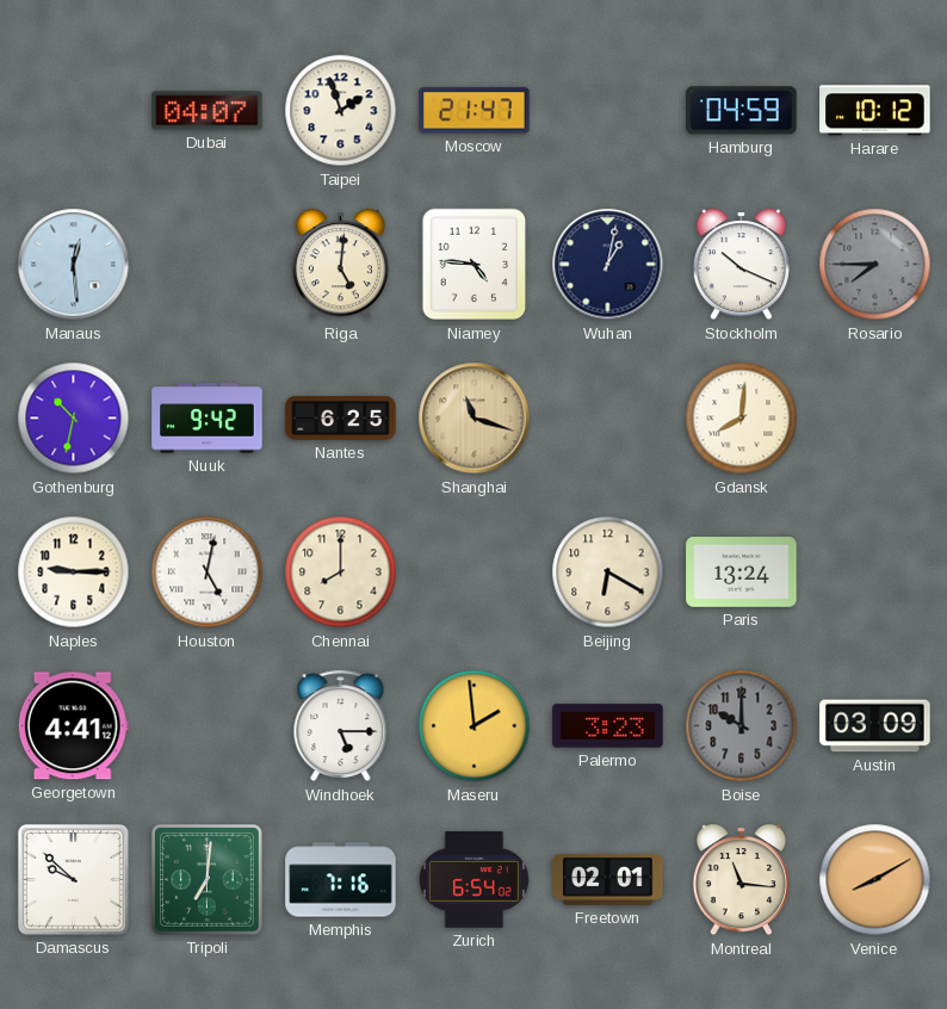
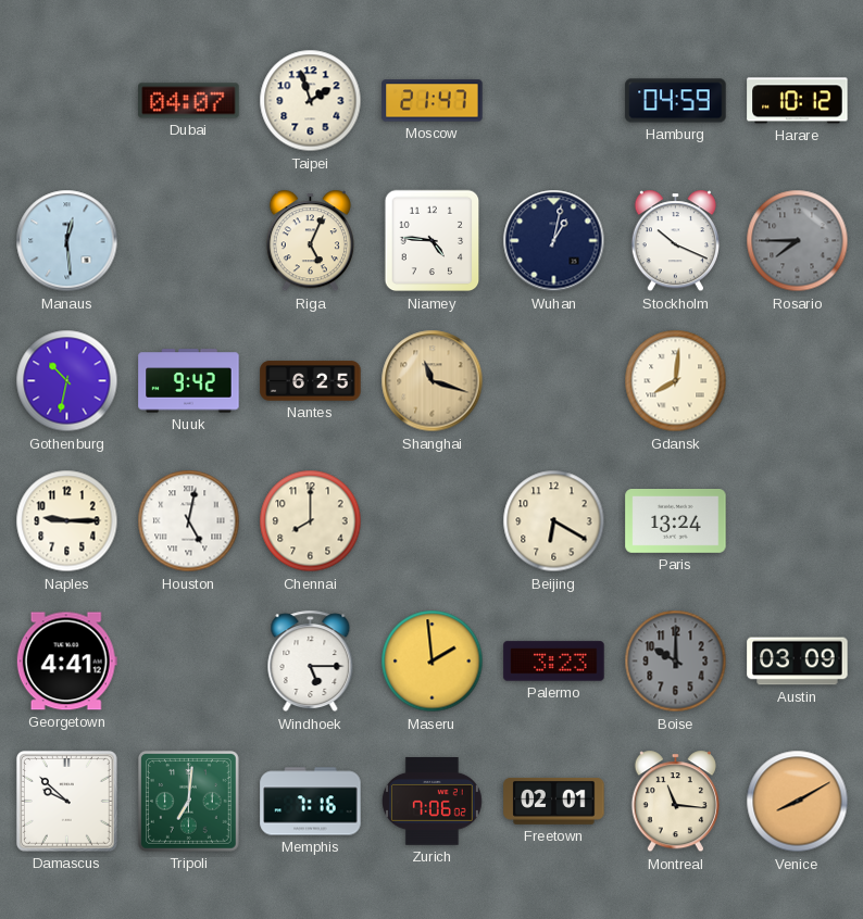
Riga: 5:01 -> 5:04
Zurich: 6:54 -> 7:06
